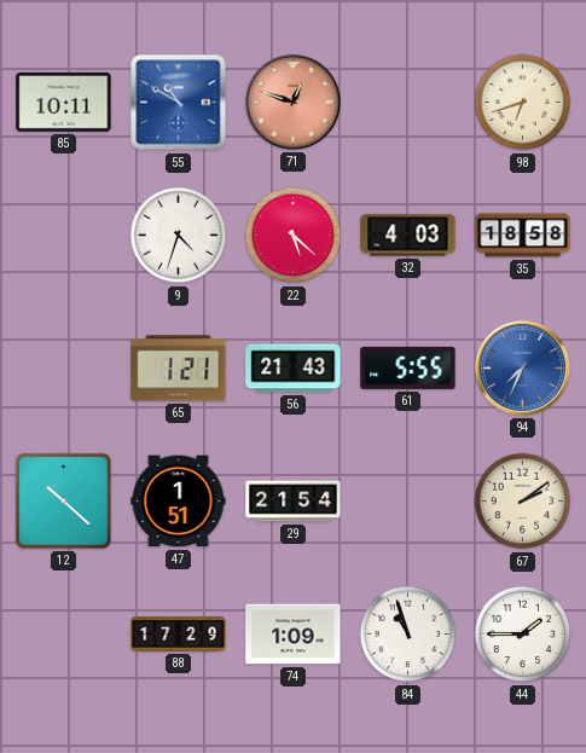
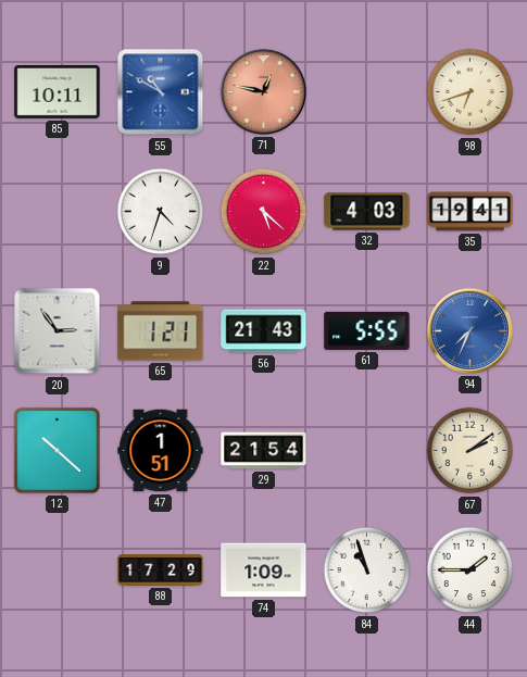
71: 12:48 -> 12:47
35: 18:58 -> 19:41
20: none -> 2:54
